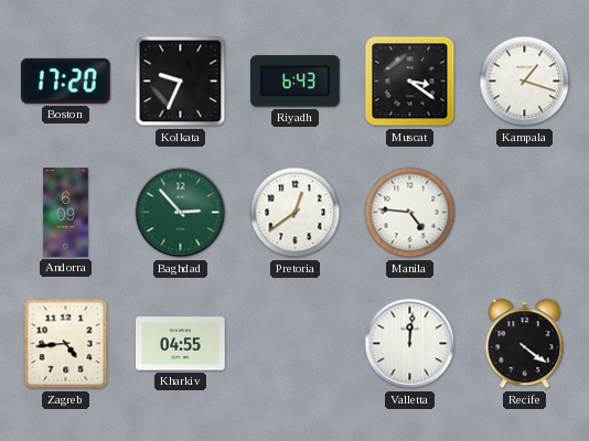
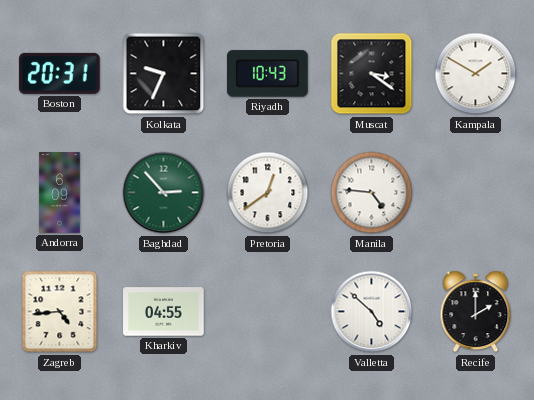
Boston: 17:20 -> 20:31
Riyadh: 6:43 -> 10:43
Kampala: 1:18 -> 1:50
Valletta: 12:01 -> 4:52
Recife: 4:21 -> 2:00
